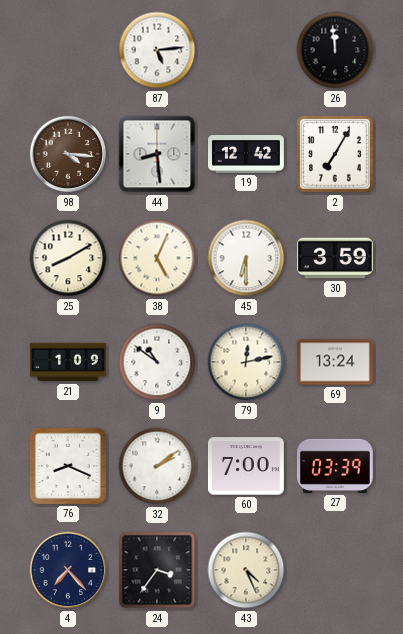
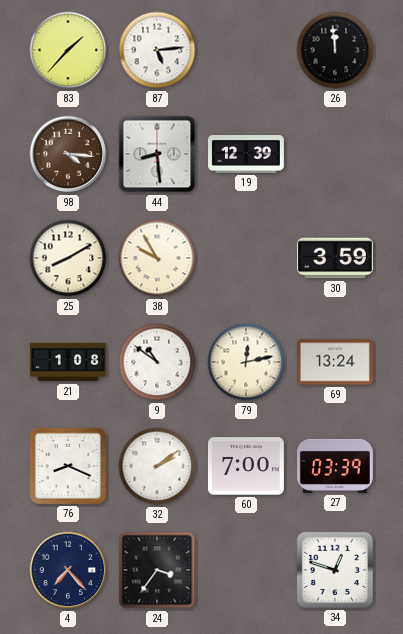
83: none -> 1:37
19: 12:42 -> 12:39
2: 7:05 -> none
38: 5:04 -> 9:55
45: 6:30 -> none
21: 1:09 -> 1:08
43: 4:26 -> none
34: none -> 12:48
